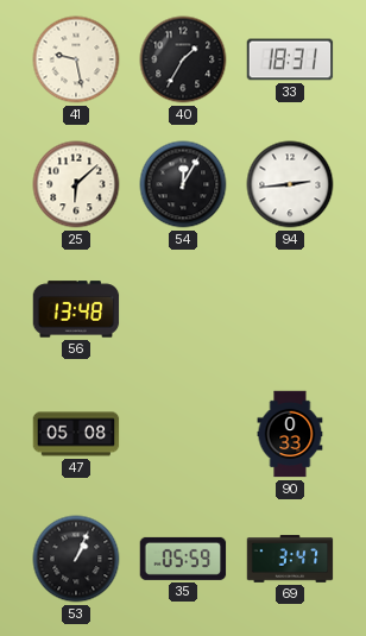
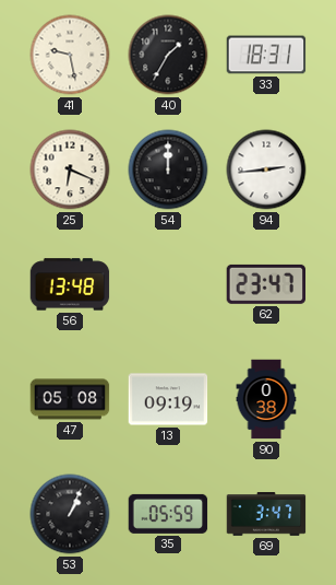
25: 6:08 -> 6:19
54: 12:05 -> 12:00
62: none -> 23:47
13: none -> 09:19
90: 0:33 -> 0:38
